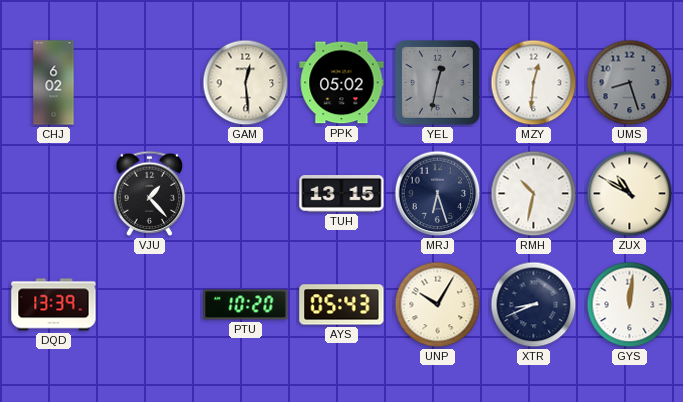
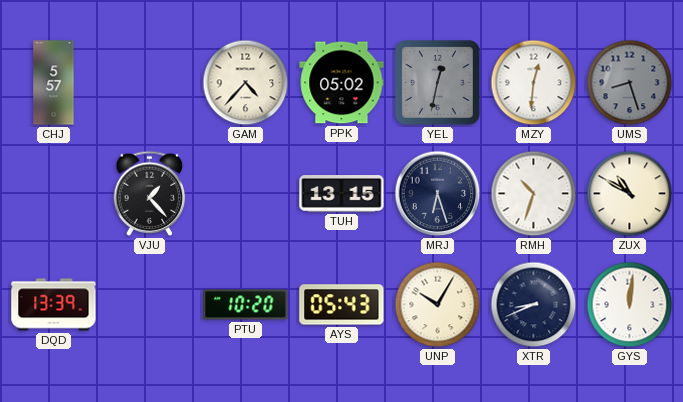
CHJ: 6:02 -> 5:57
GAM: 12:29 -> 4:37
RMH: 10:32 -> 10:33
